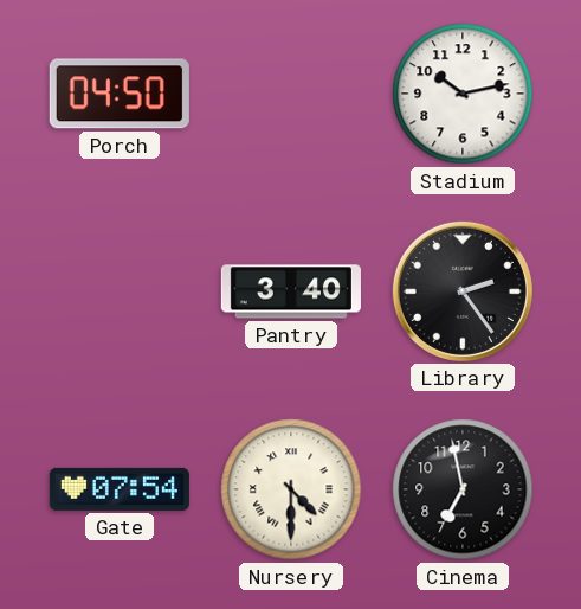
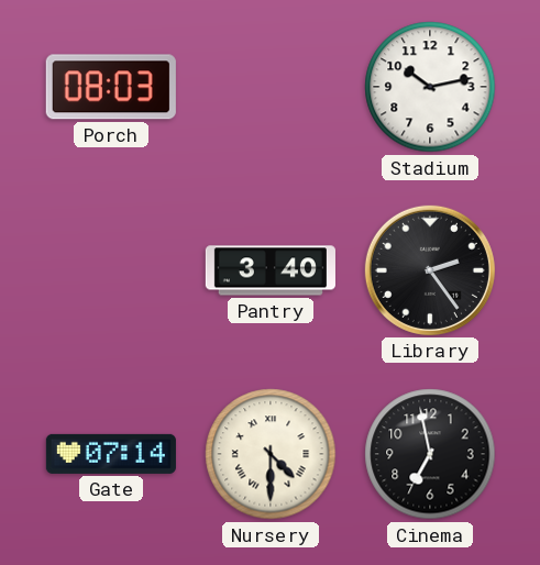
Porch: 04:50 -> 08:03
Gate: 07:54 -> 07:14
